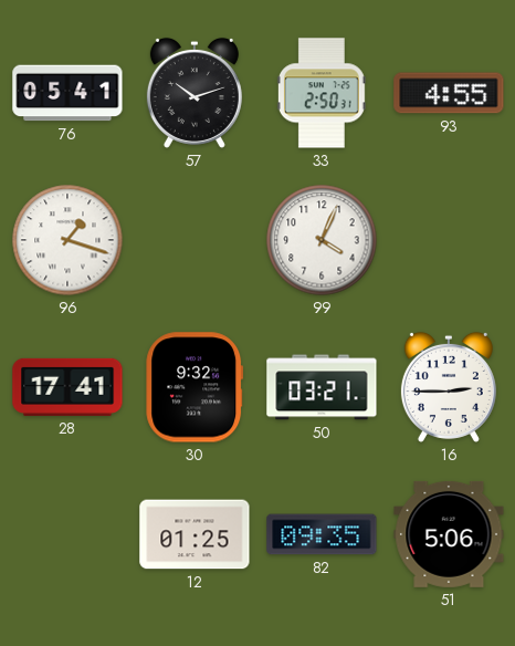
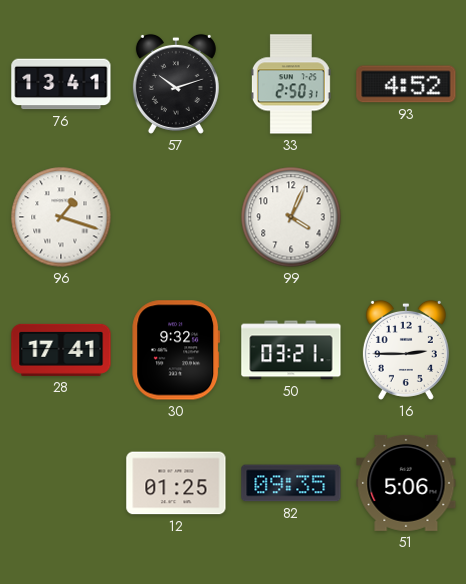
76: 05:41 -> 13:41
93: 4:55 -> 4:52
